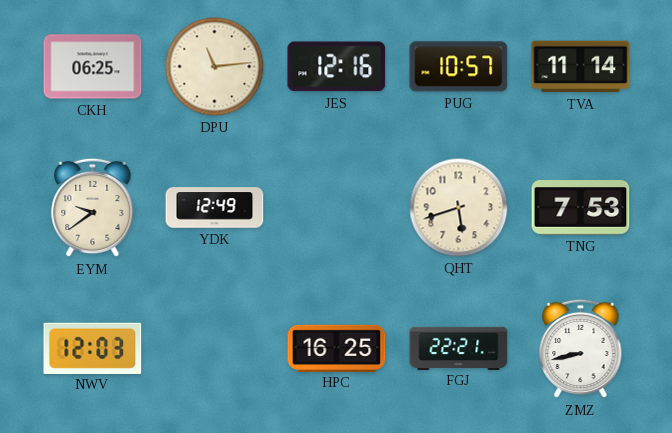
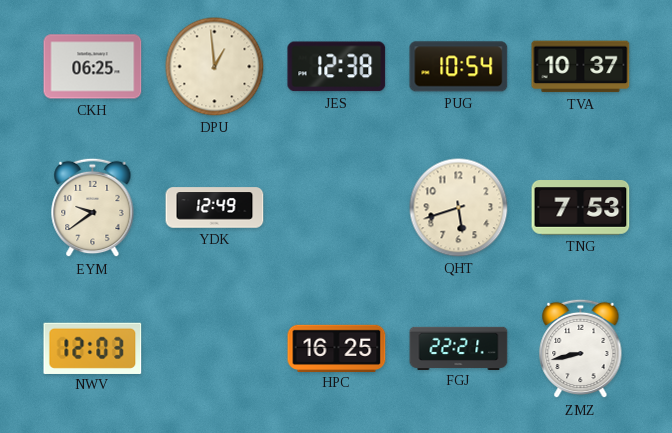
DPU: 11:14 -> 12:59
JES: 12:16 -> 12:38
PUG: 10:57 -> 10:54
TVA: 11:14 -> 10:37
